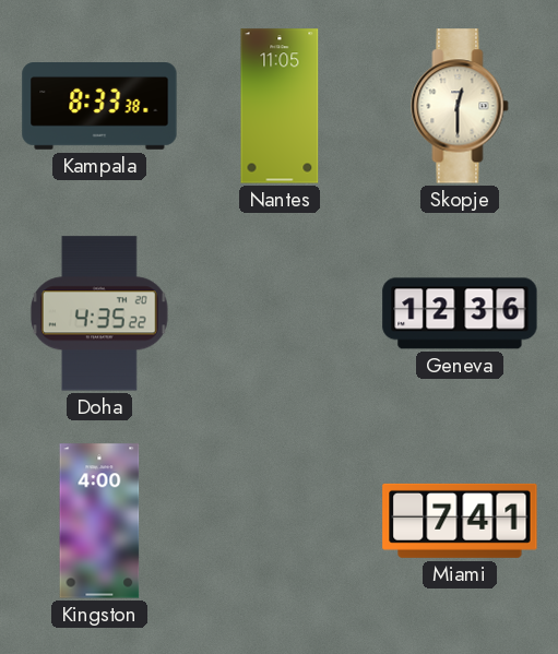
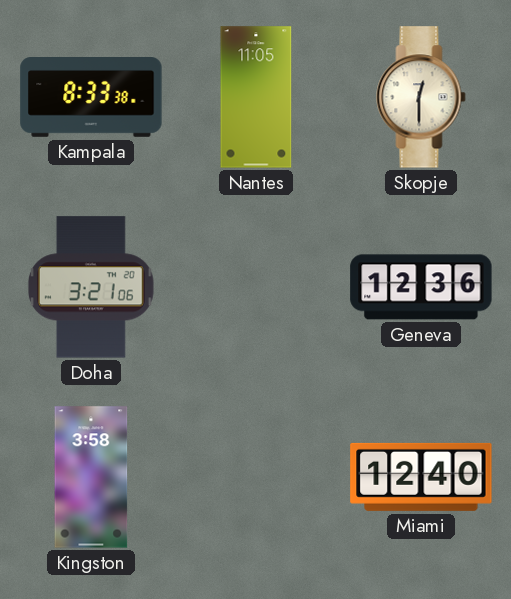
Doha: 4:35 -> 3:21
Kingston: 4:00 -> 3:58
Miami: 7:41 -> 12:40
